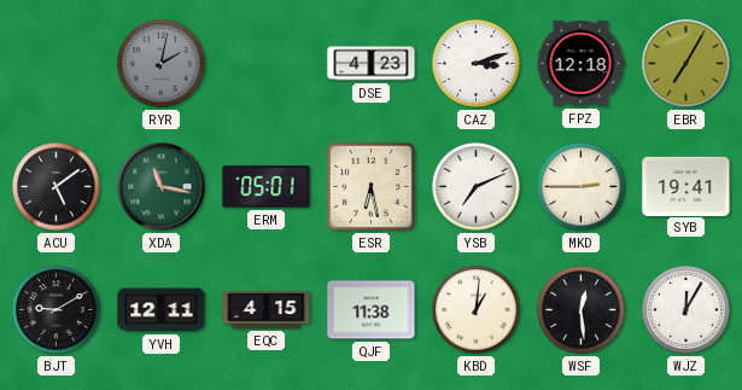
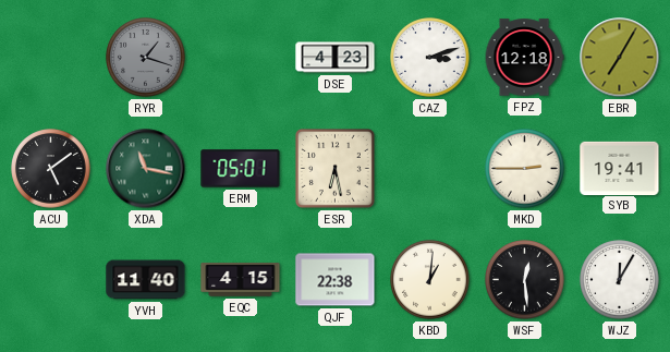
RYR: 2:02 -> 1:18
YSB: 7:11 -> none
BJT: 9:10 -> none
YVH: 12:11 -> 11:40
QJF: 11:38 -> 22:38
